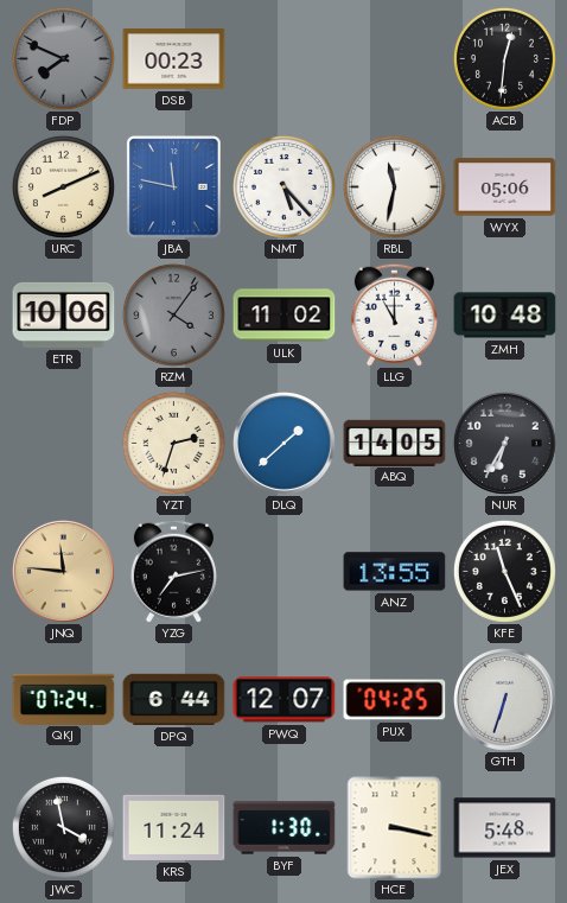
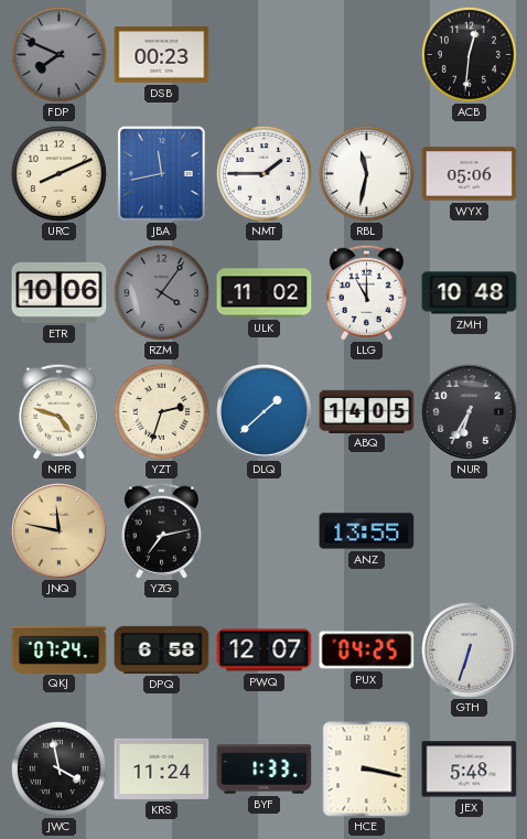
JBA: 11:47 -> 11:43
NMT: 5:23 -> 1:45
NPR: none -> 4:48
JNQ: 11:46 -> 11:47
KFE: 11:26 -> none
DPQ: 6:44 -> 6:58
BYF: 1:30 -> 1:33
